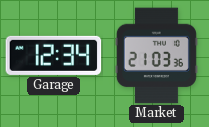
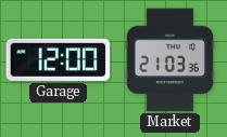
Garage: 12:34 -> 12:00
